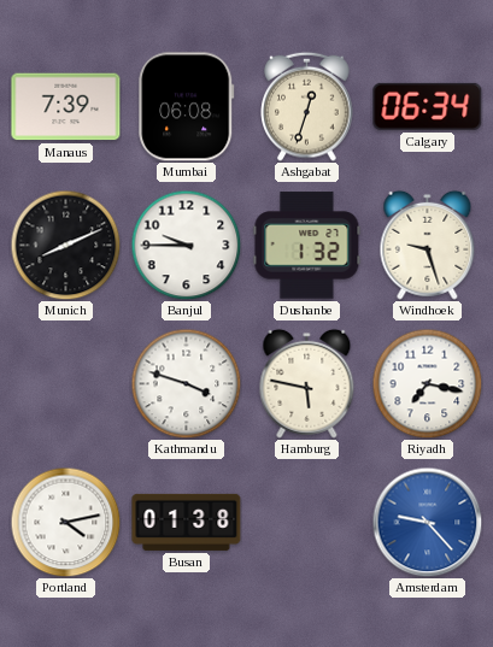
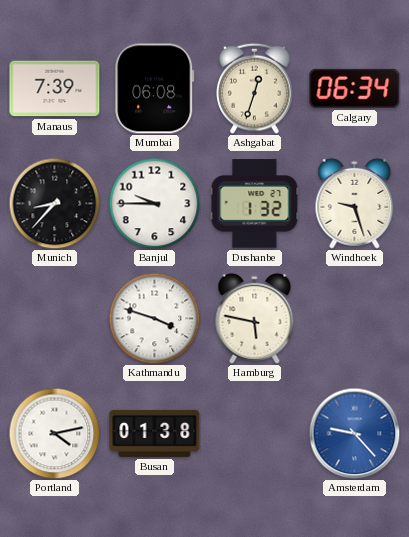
Munich: 8:11 -> 8:37
Riyadh: 7:17 -> none
